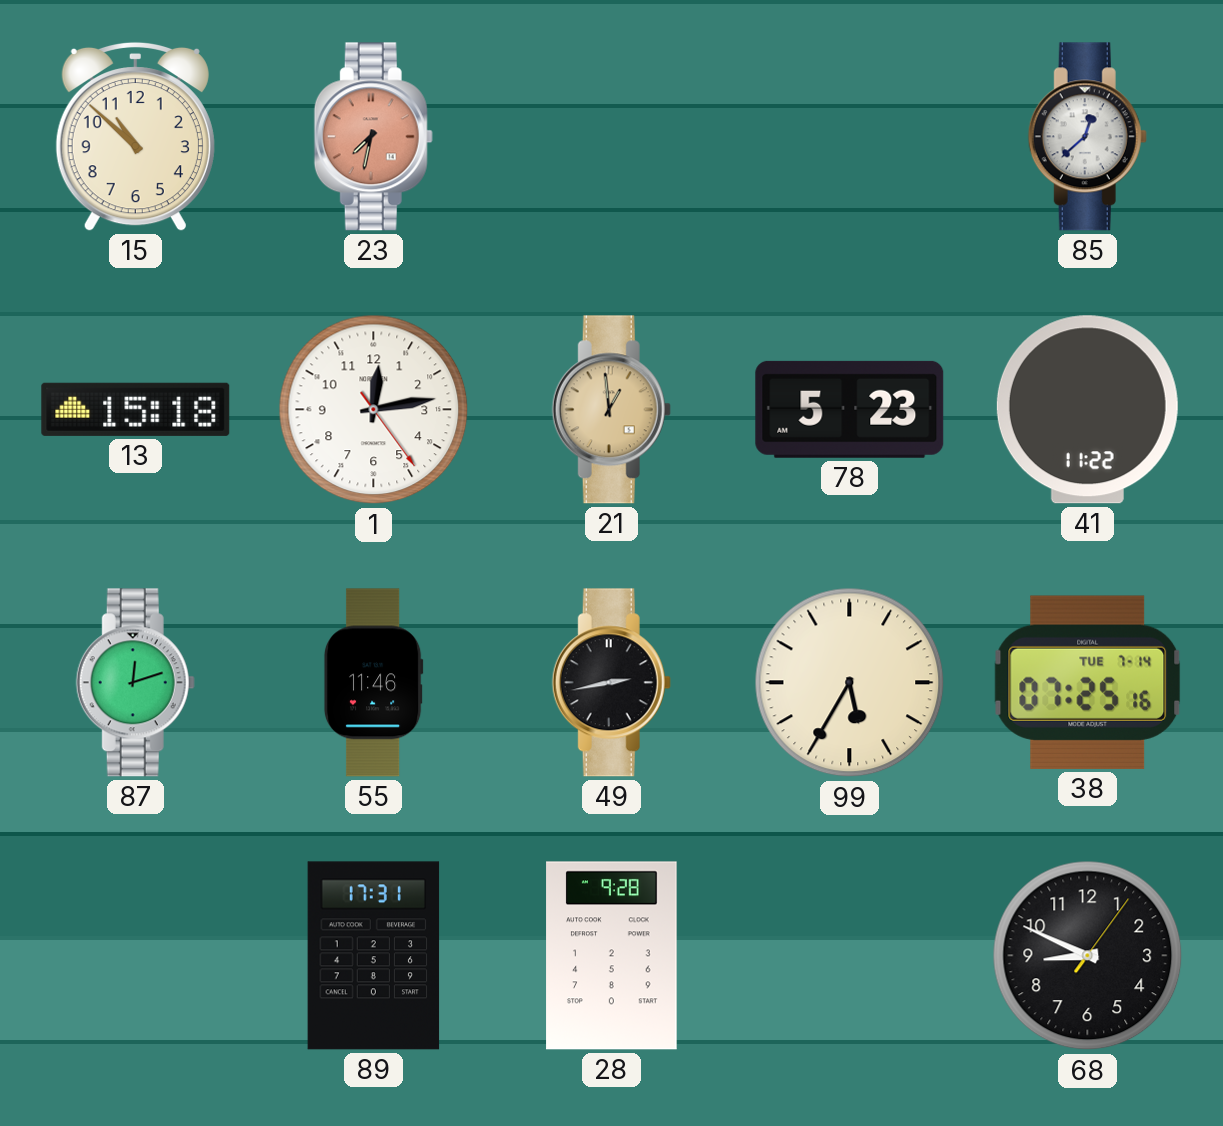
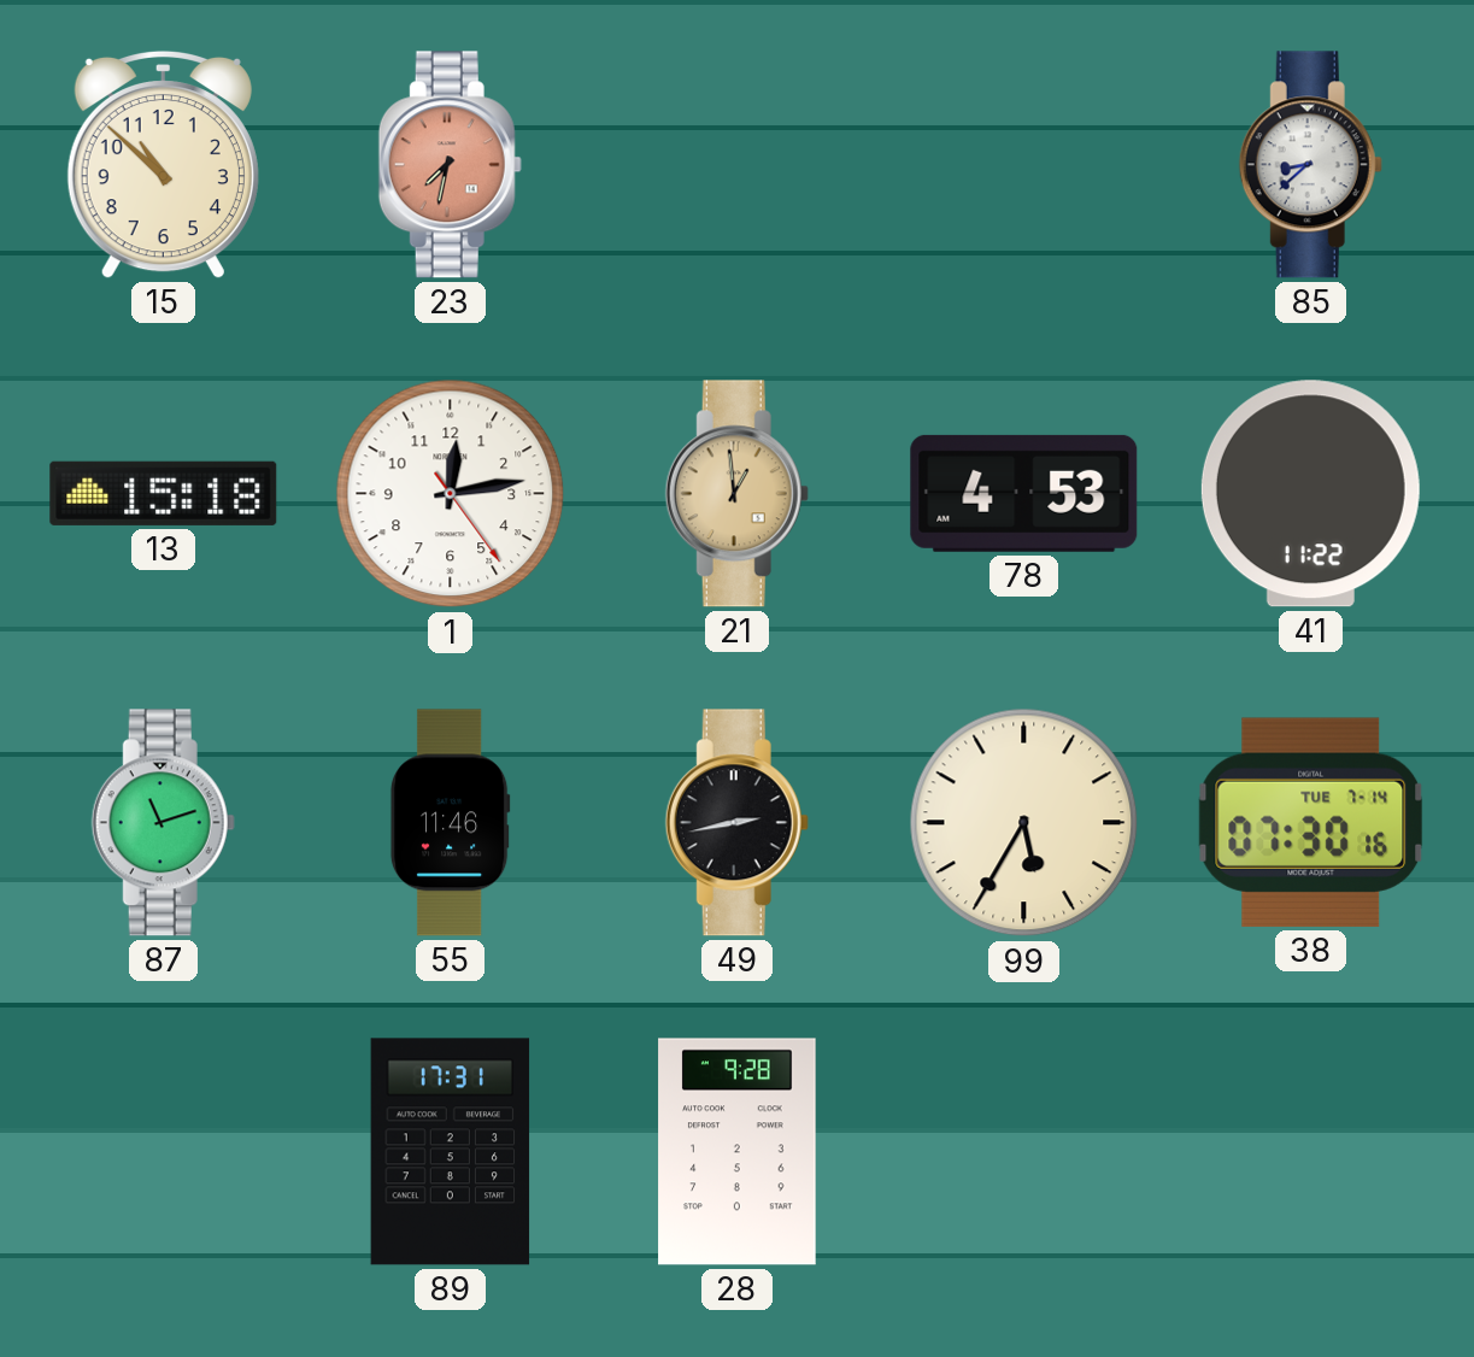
85: 12:38 -> 8:38
78: 5:23 -> 4:53
87: 12:12 -> 11:12
38: 07:25 -> 07:30
68: 8:49 -> none
